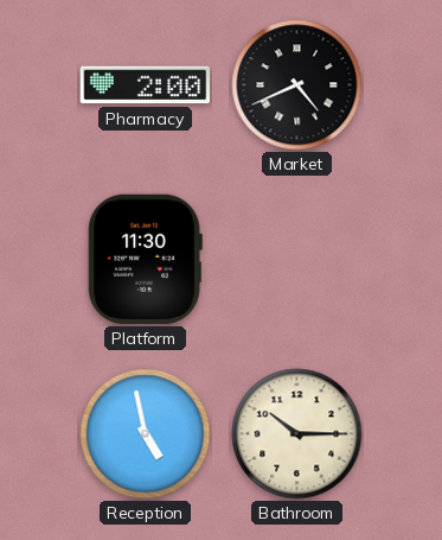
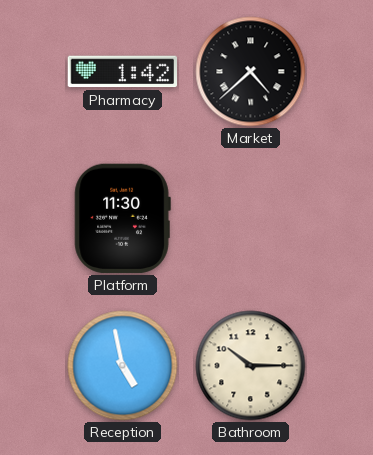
Pharmacy: 2:00 -> 1:42
Market: 4:41 -> 4:38
